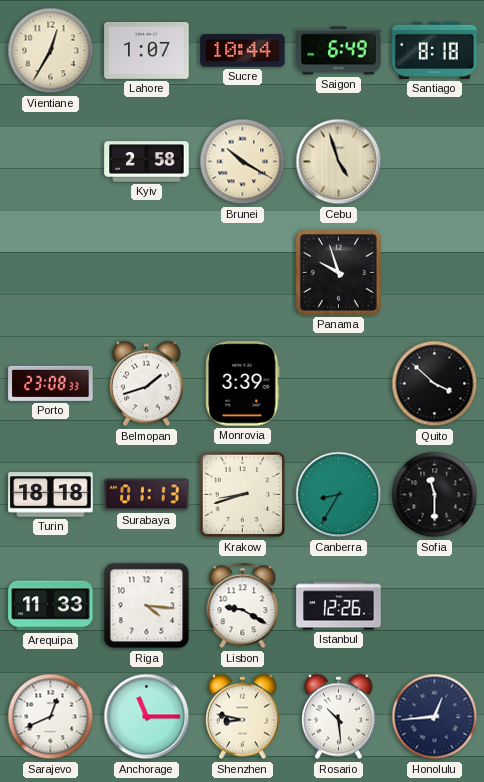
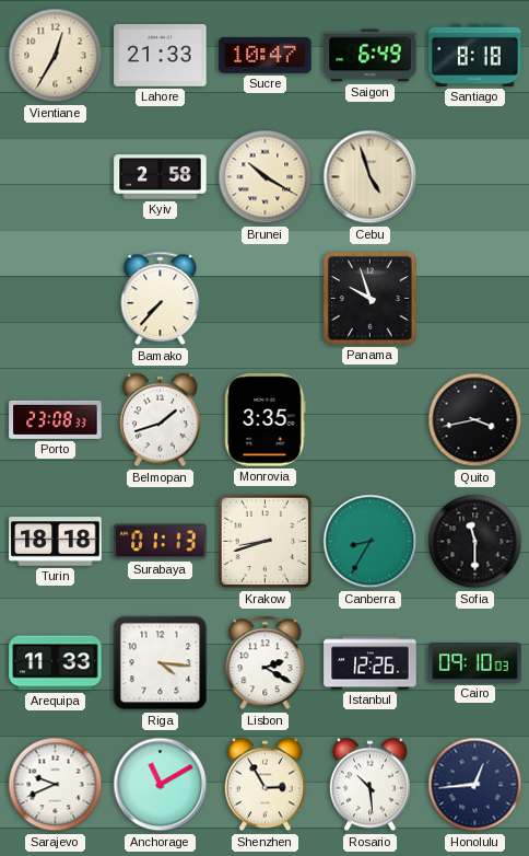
Lahore: 1:07 -> 21:33
Sucre: 10:44 -> 10:47
Bamako: none -> 7:37
Monrovia: 3:39 -> 3:35
Quito: 3:52 -> 3:43
Lisbon: 9:20 -> 2:20
Cairo: none -> 09:10
Sarajevo: 12:41 -> 9:41
Anchorage: 11:15 -> 11:10
Shenzhen: 8:47 -> 2:55
